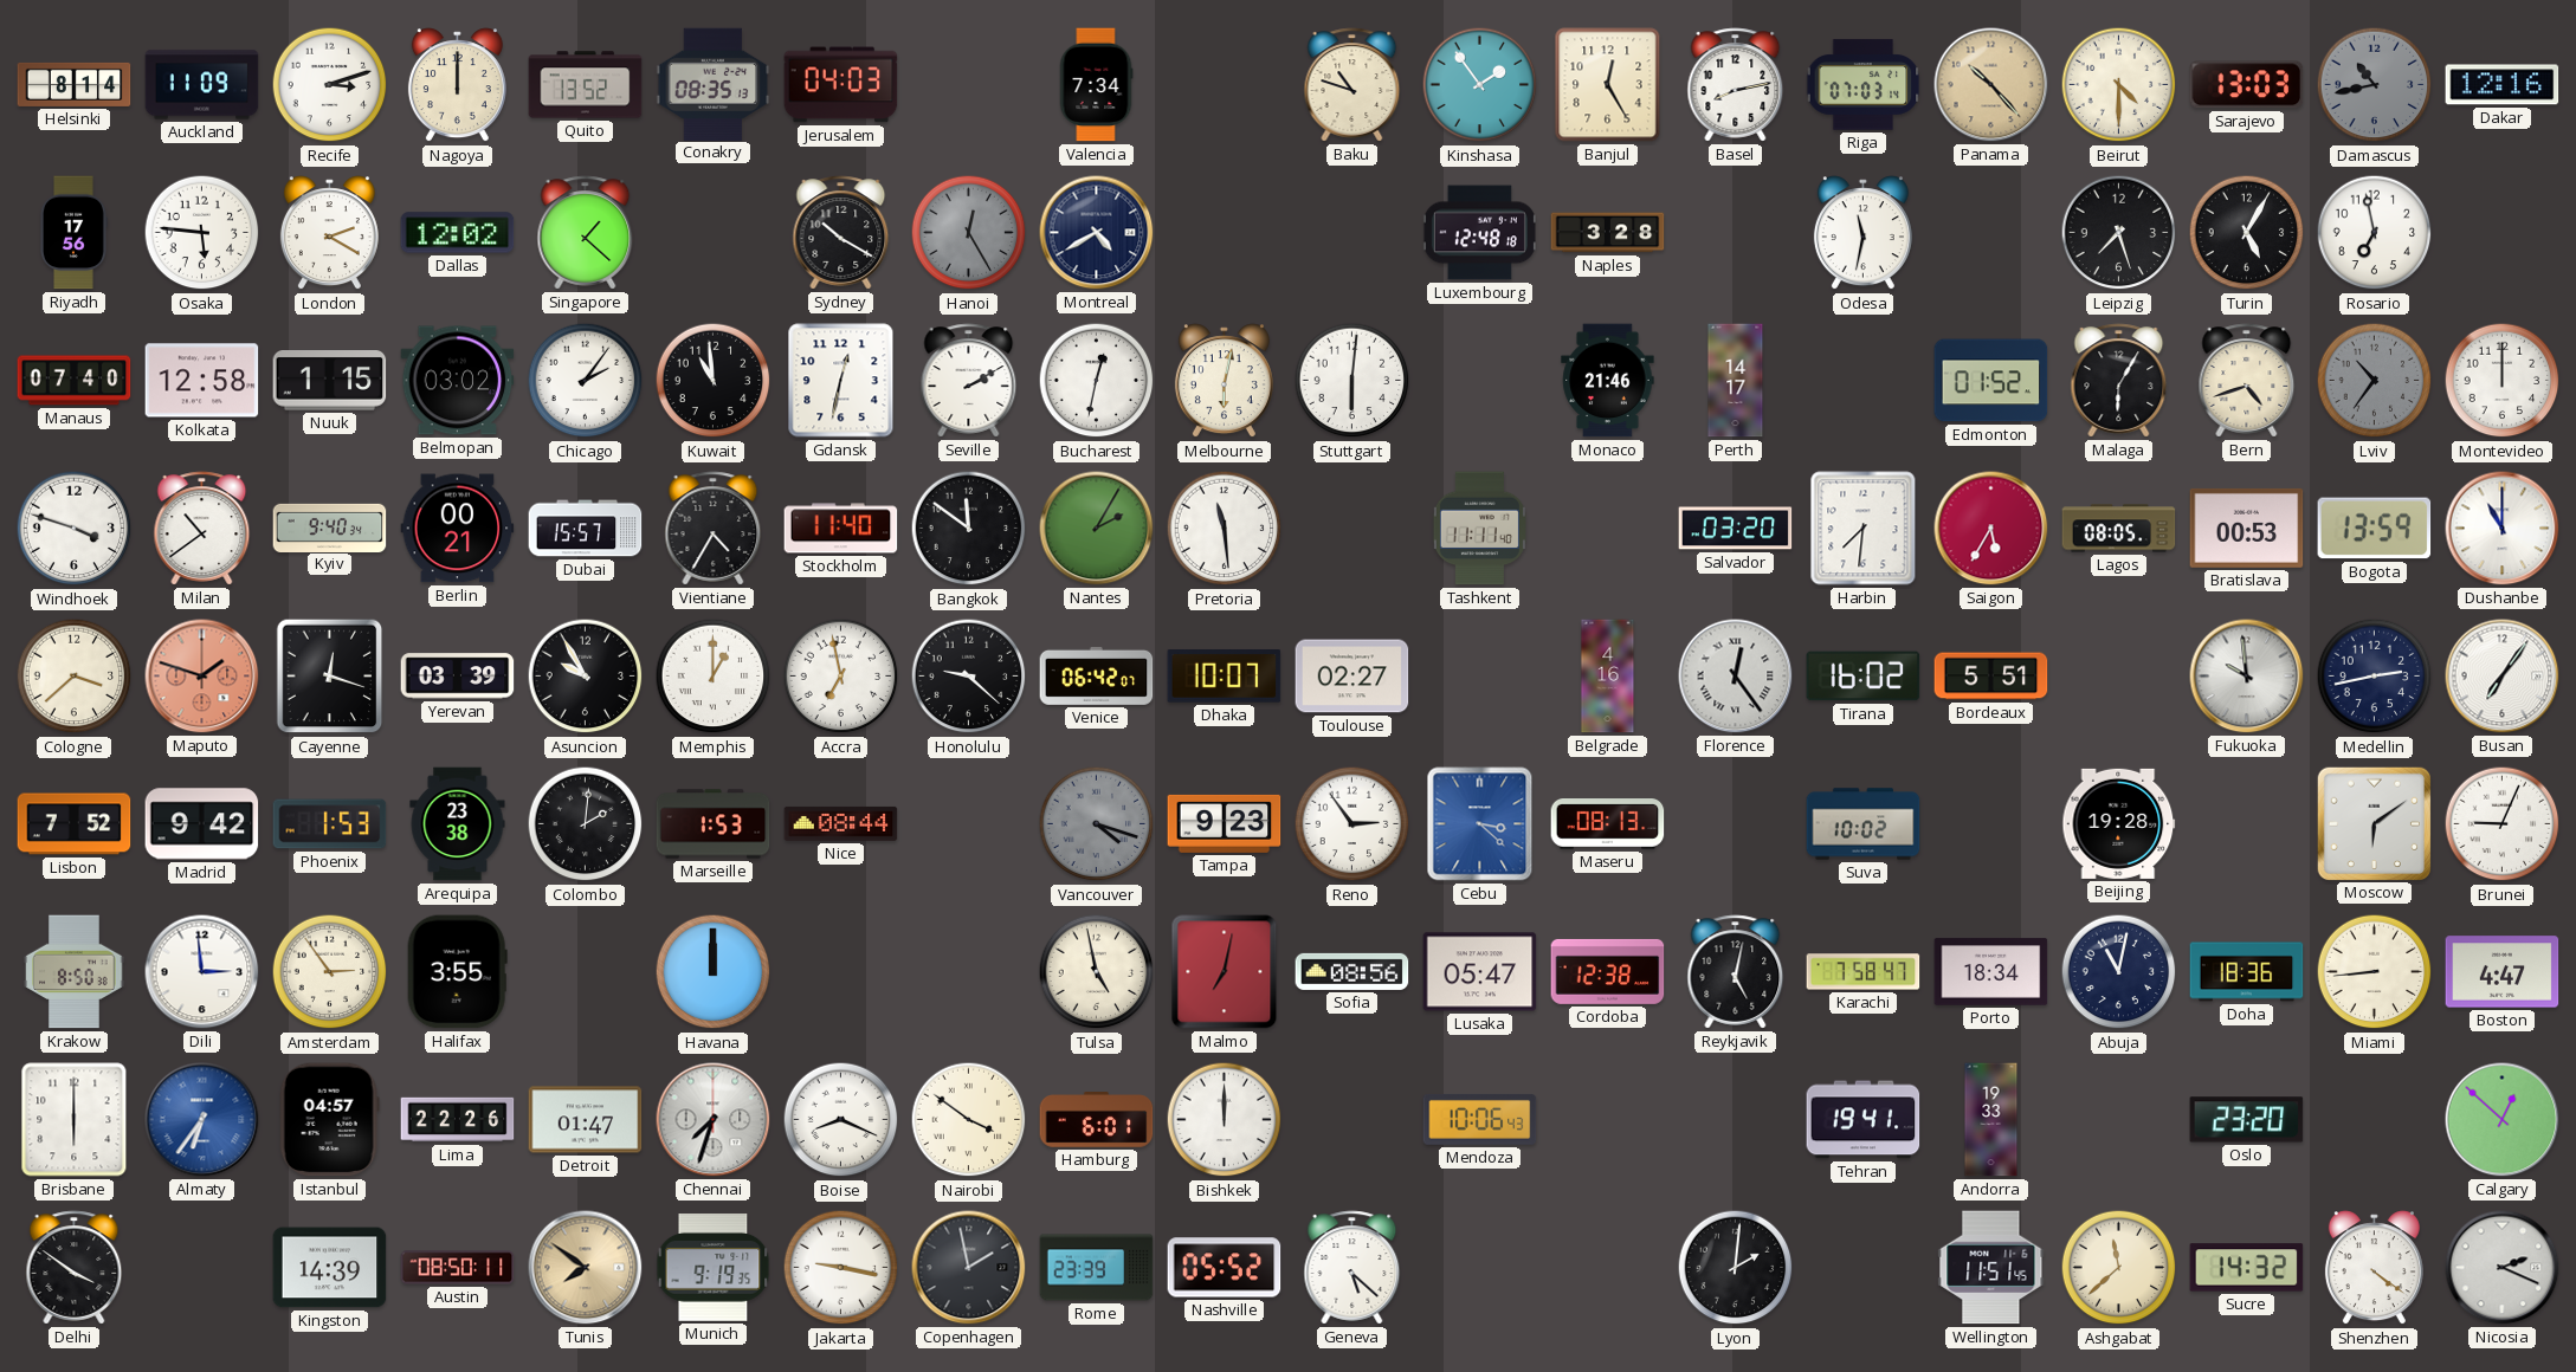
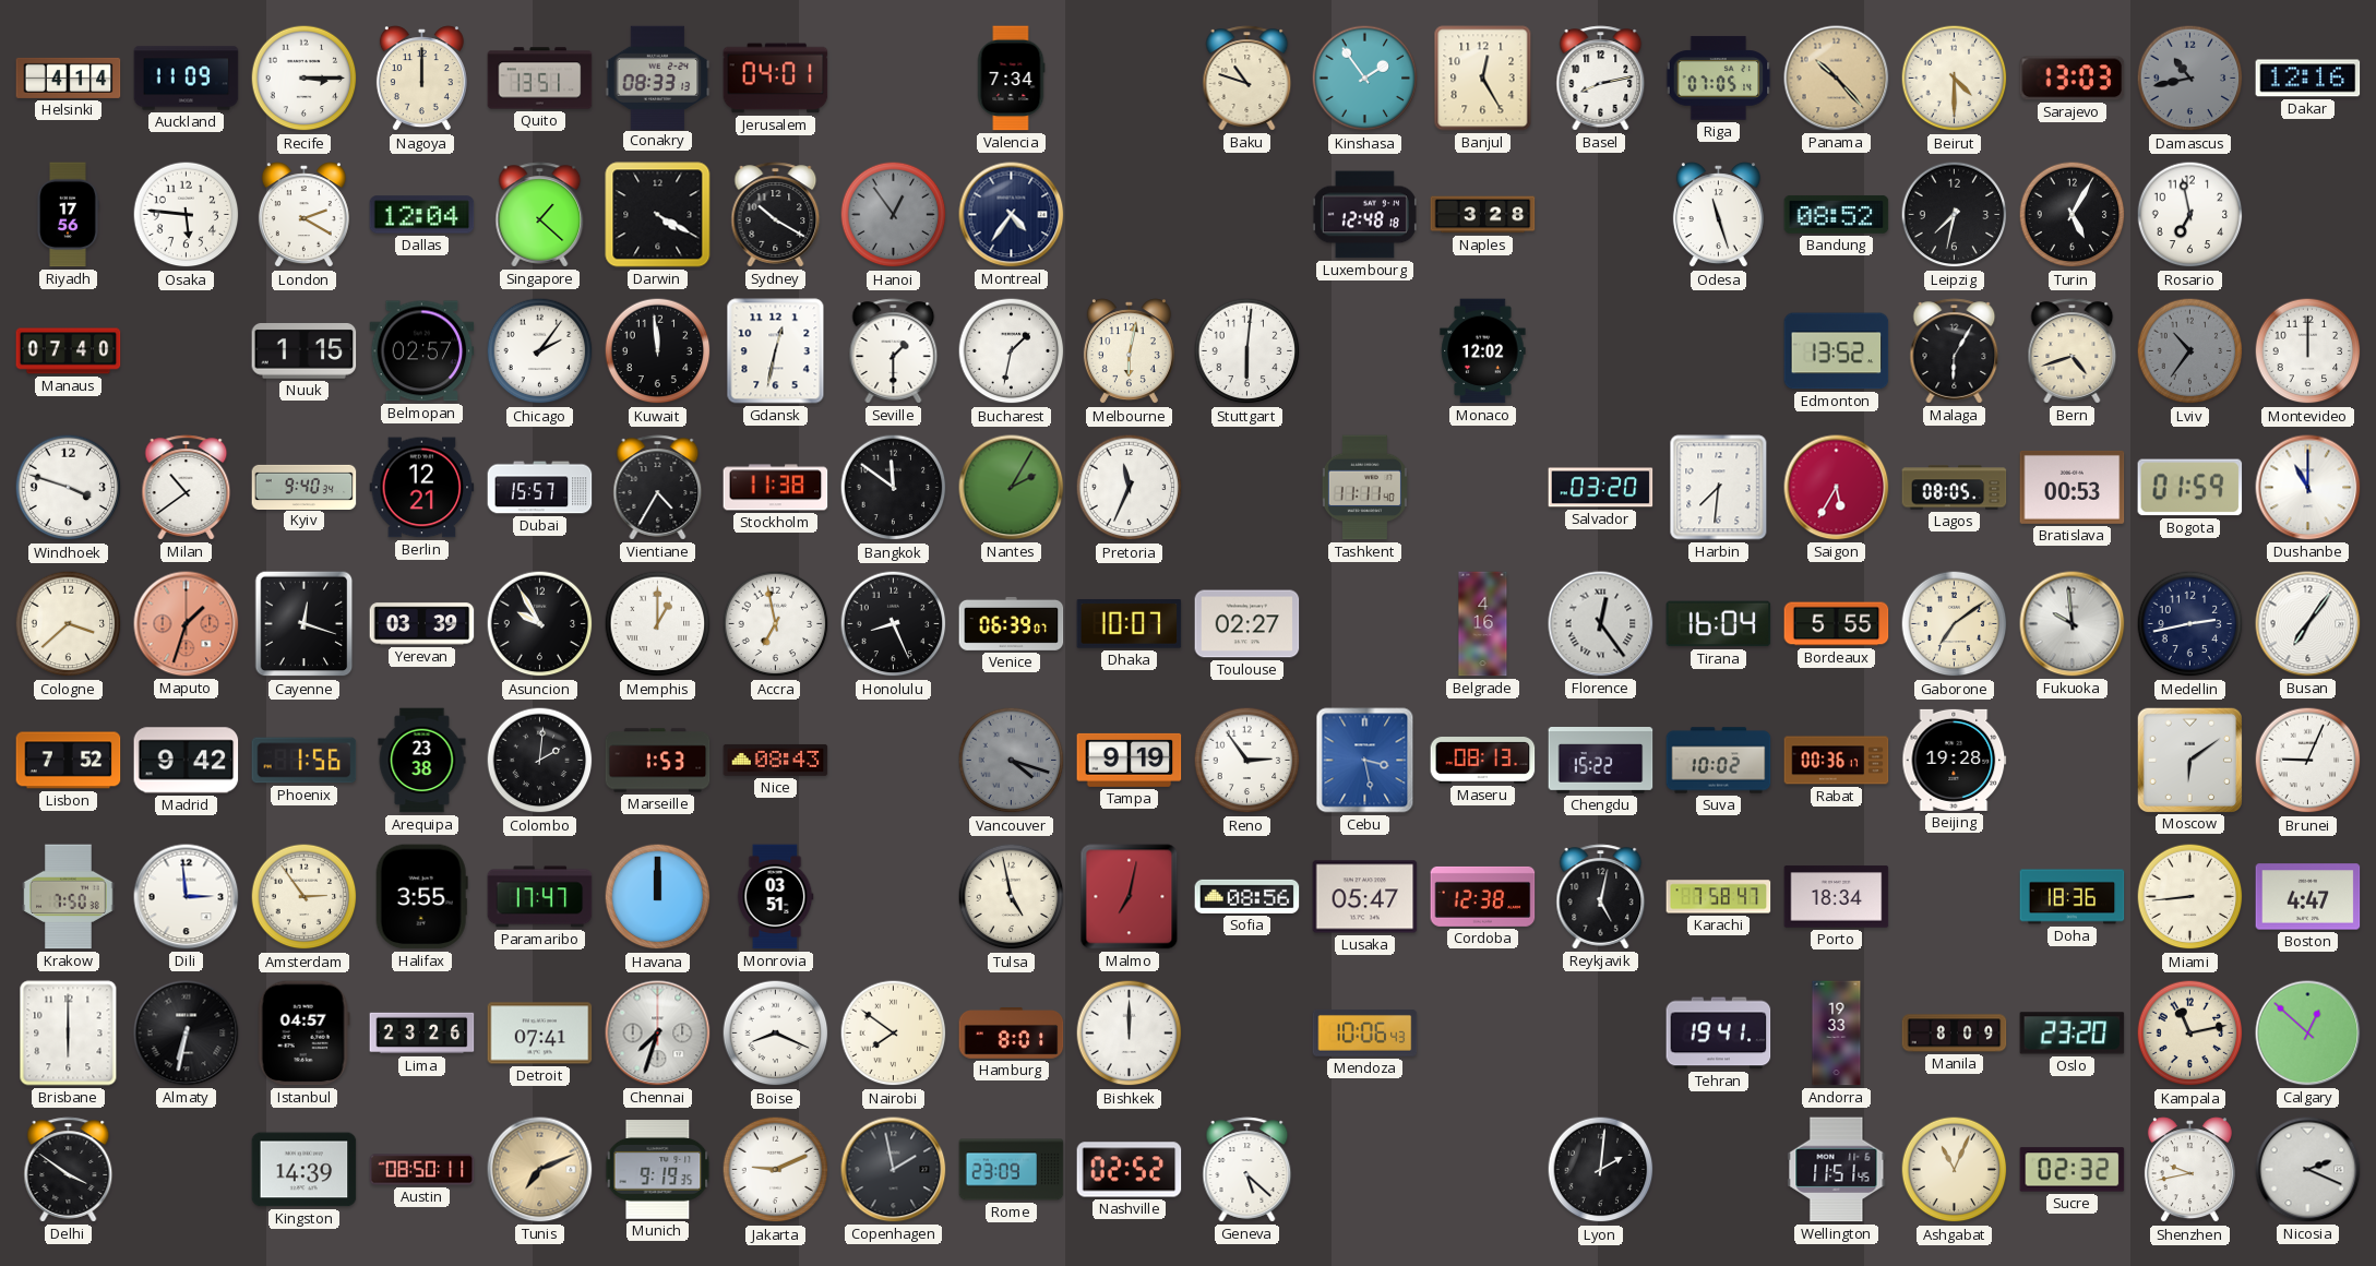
Helsinki: 8:14 -> 4:14
Recife: 3:12 -> 3:15
Quito: 13:52 -> 13:51
Conakry: 08:35 -> 08:33
Jerusalem: 04:03 -> 04:01
Riga: 07:03 -> 07:05
Dallas: 12:02 -> 12:04
Darwin: none -> 4:20
Hanoi: 12:25 -> 12:54
Montreal: 4:40 -> 4:36
Odesa: 11:32 -> 11:27
Bandung: none -> 08:52
Leipzig: 7:27 -> 7:32
Kolkata: 12:58 -> none
Belmopan: 03:02 -> 02:57
Kuwait: 10:59 -> 11:59
Seville: 2:10 -> 1:30
Bucharest: 12:32 -> 1:32
Monaco: 21:46 -> 12:02
Perth: 14:17 -> none
Edmonton: 01:52 -> 13:52
Berlin: 00:21 -> 12:21
Stockholm: 11:40 -> 11:38
Pretoria: 11:29 -> 11:34
Bogota: 13:59 -> 01:59
Maputo: 1:48 -> 1:33
Honolulu: 9:22 -> 8:26
Venice: 06:42 -> 06:39
Tirana: 16:02 -> 16:04
Bordeaux: 5:51 -> 5:55
Gaborone: none -> 7:09
Phoenix: 1:53 -> 1:56
Nice: 08:44 -> 08:43
Tampa: 9:23 -> 9:19
Cebu: 3:22 -> 3:28
Chengdu: none -> 15:22
Rabat: none -> 00:36
Krakow: 8:50 -> 7:50
Paramaribo: none -> 17:47
Monrovia: none -> 03:51
Abuja: 11:02 -> none
Almaty: 6:36 -> 6:32
Almaty dial: blue -> black
Lima: 22:26 -> 23:26
Detroit: 01:47 -> 07:41
Nairobi: 3:51 -> 7:51
Hamburg: 6:01 -> 8:01
Manila: none -> 8:09
Kampala: none -> 11:13
Tunis: 7:51 -> 7:11
Jakarta: 9:17 -> 9:11
Rome: 23:39 -> 23:09
Nashville: 05:52 -> 02:52
Ashgabat: 11:38 -> 11:04
Sucre: 14:32 -> 02:32
Shenzhen: 4:21 -> 9:43
